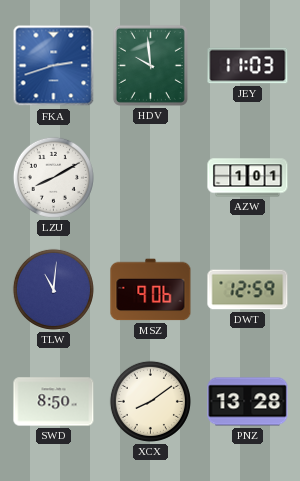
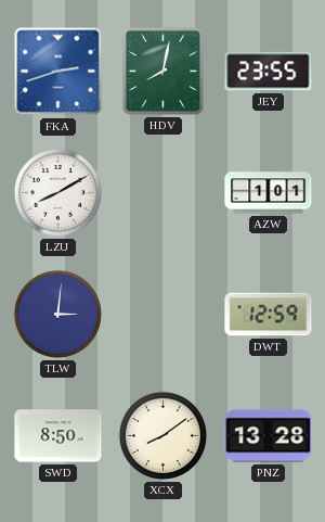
HDV: 9:59 -> 8:02
JEY: 11:03 -> 23:55
TLW: 11:01 -> 3:01
MSZ: 9:06 -> none
